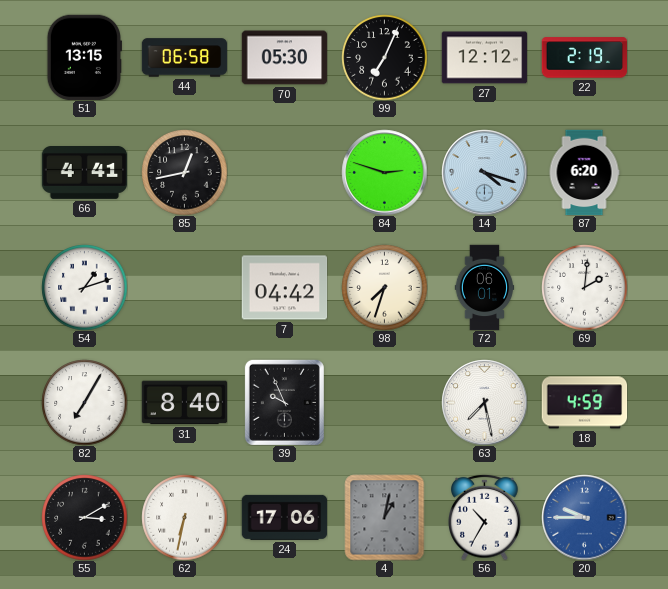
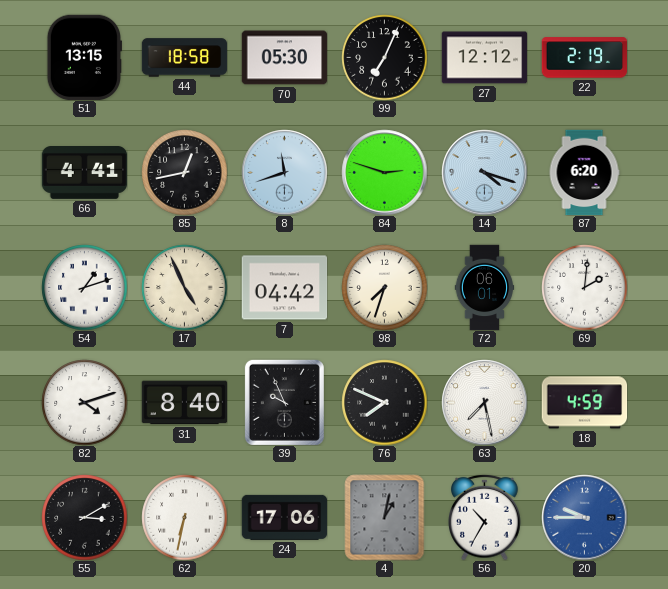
44: 06:58 -> 18:58
8: none -> 11:42
17: none -> 4:56
82: 7:05 -> 4:12
76: none -> 7:49
